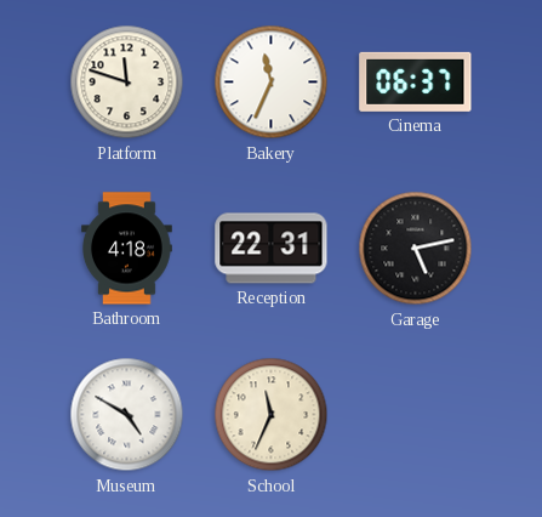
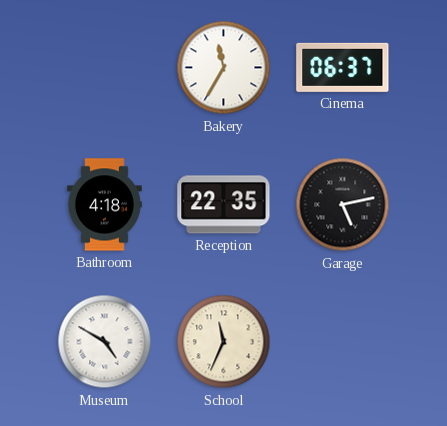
Platform: 11:48 -> none
Bakery: 11:34 -> 11:35
Reception: 22:31 -> 22:35
